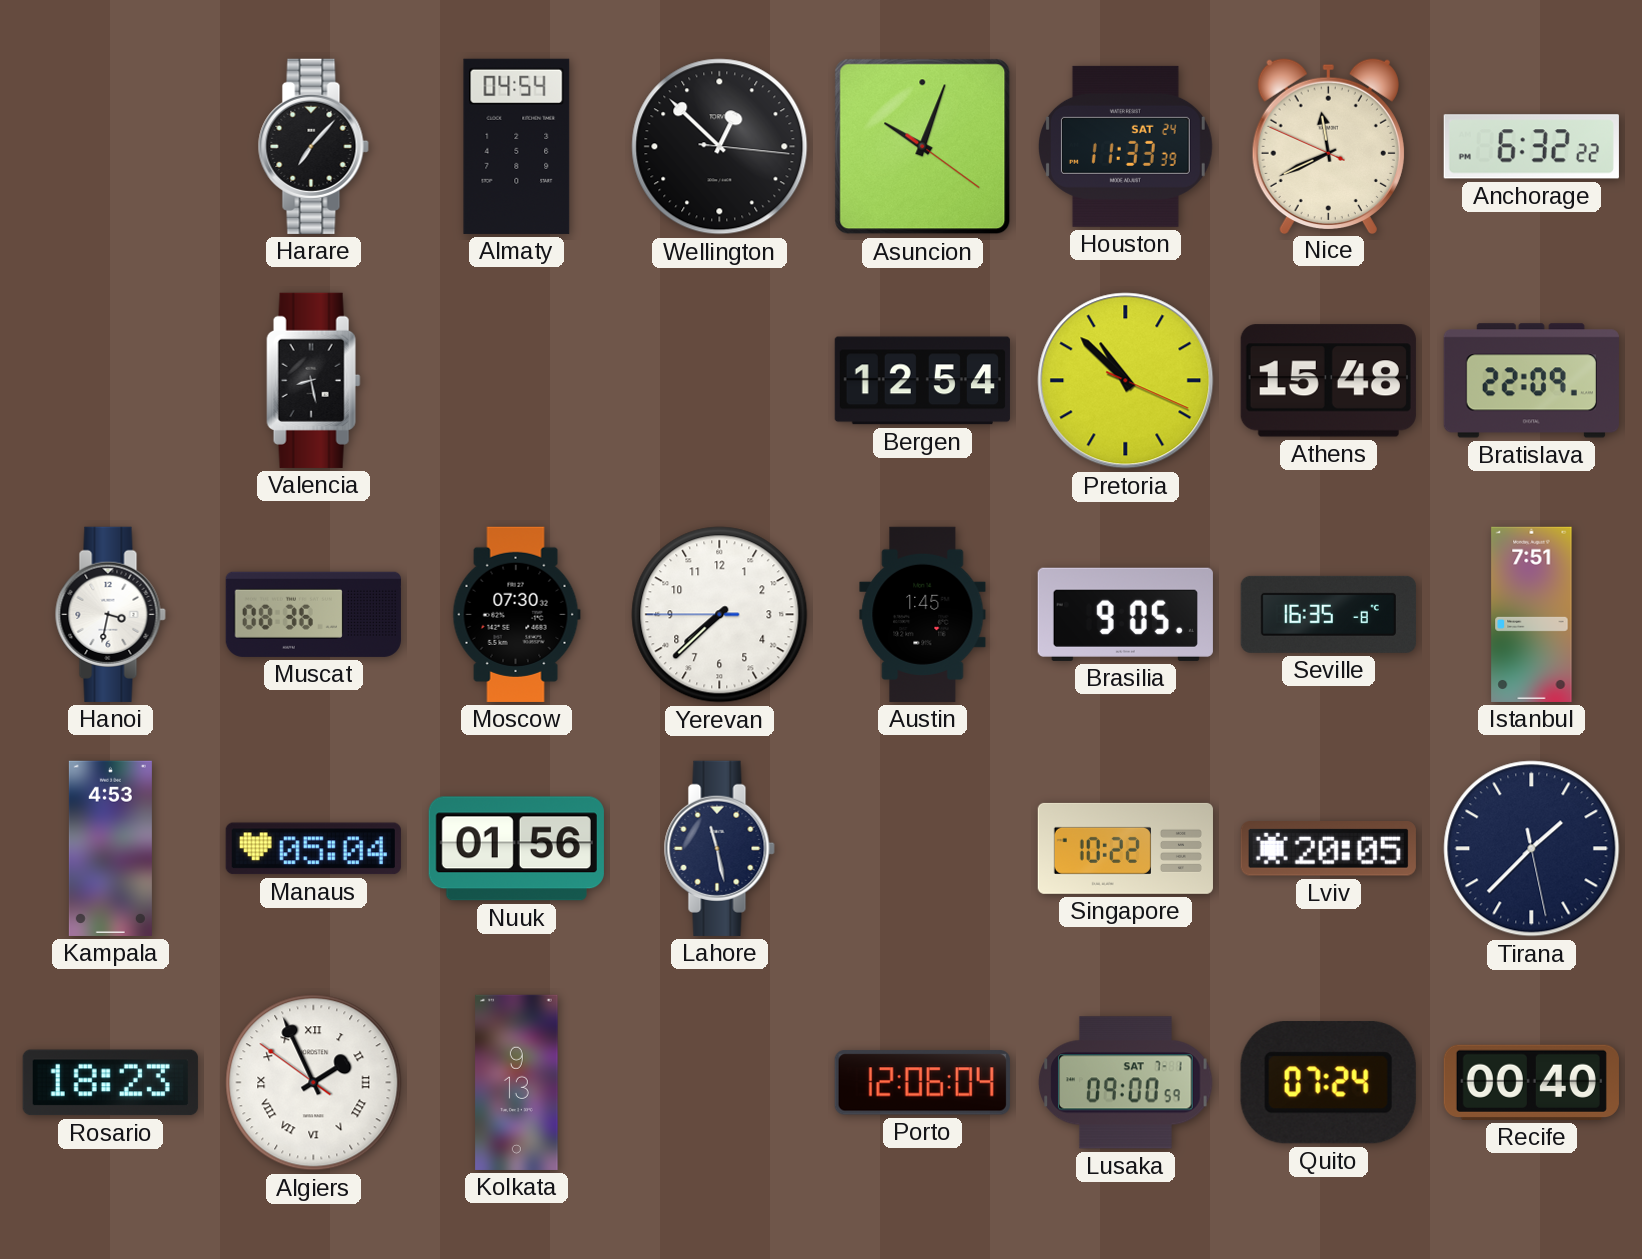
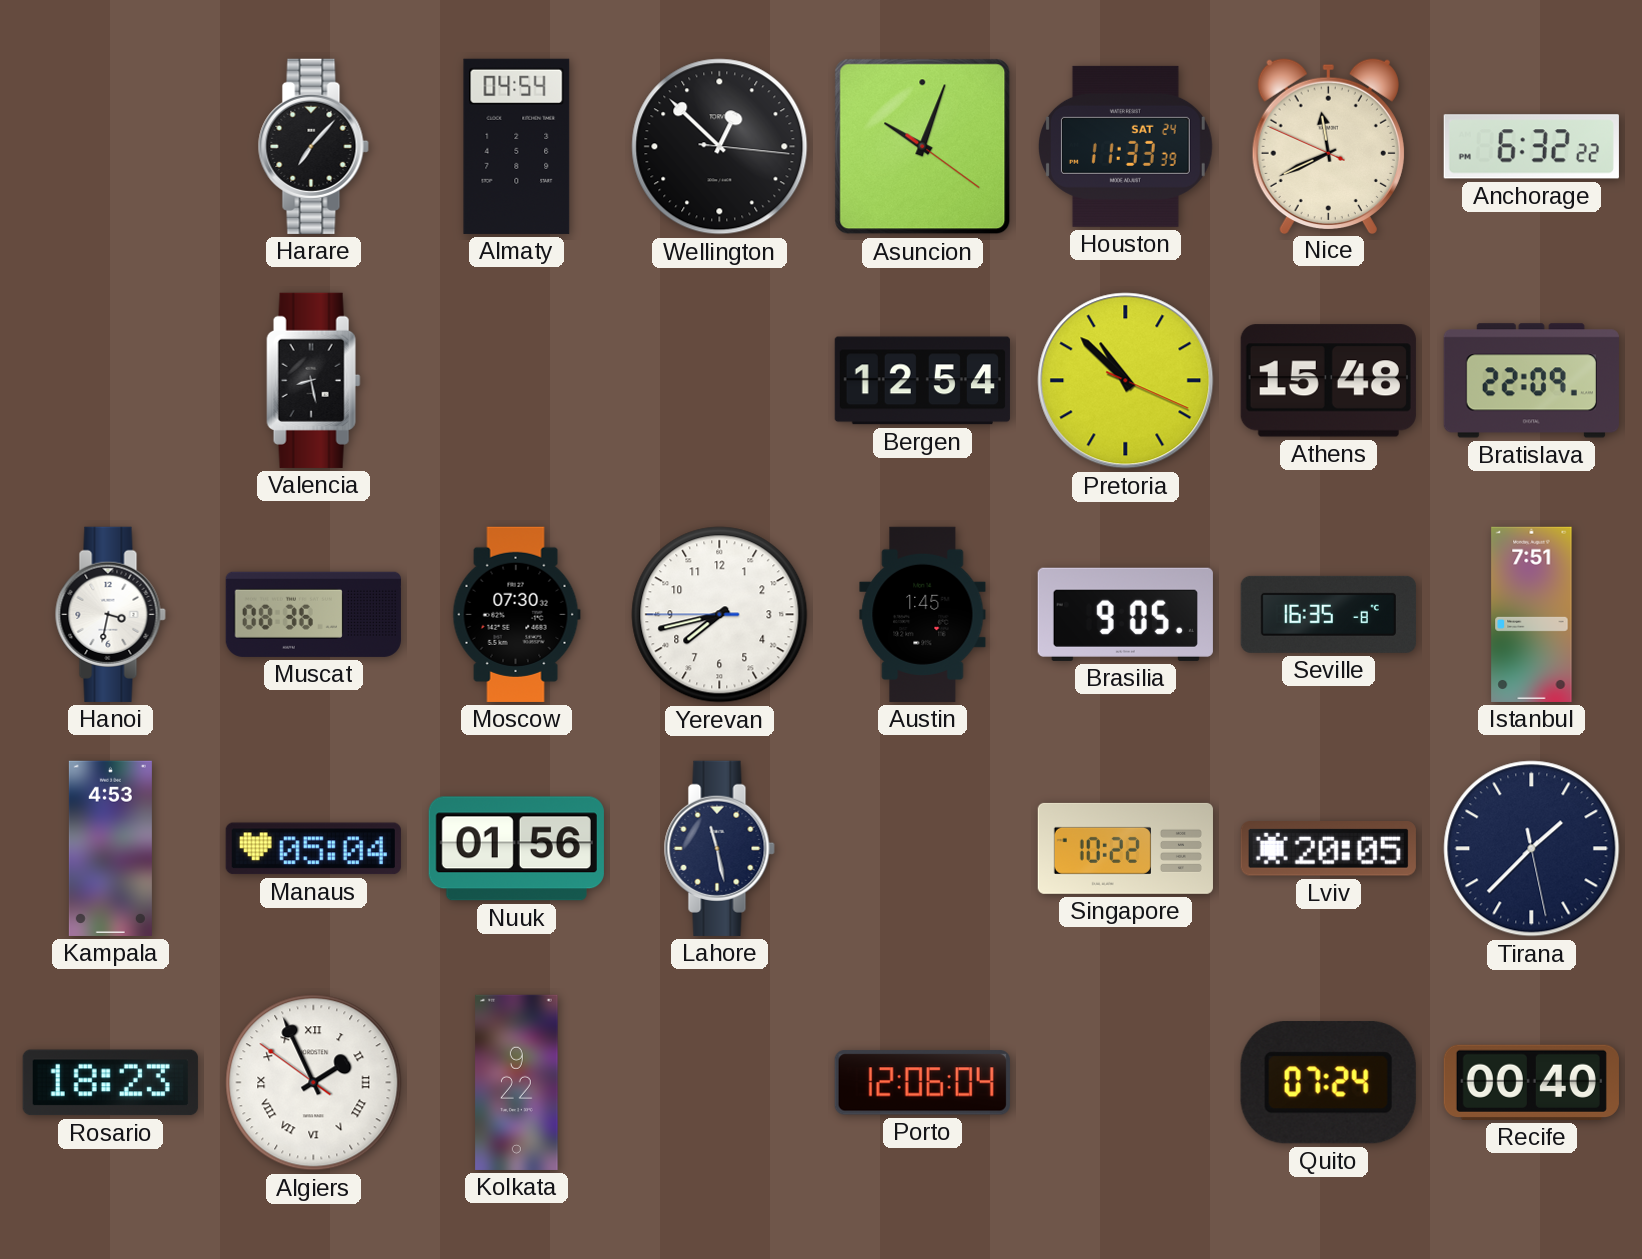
Yerevan: 7:37 -> 7:42
Kolkata: 9:13 -> 9:22
Lusaka: 09:00 -> none
